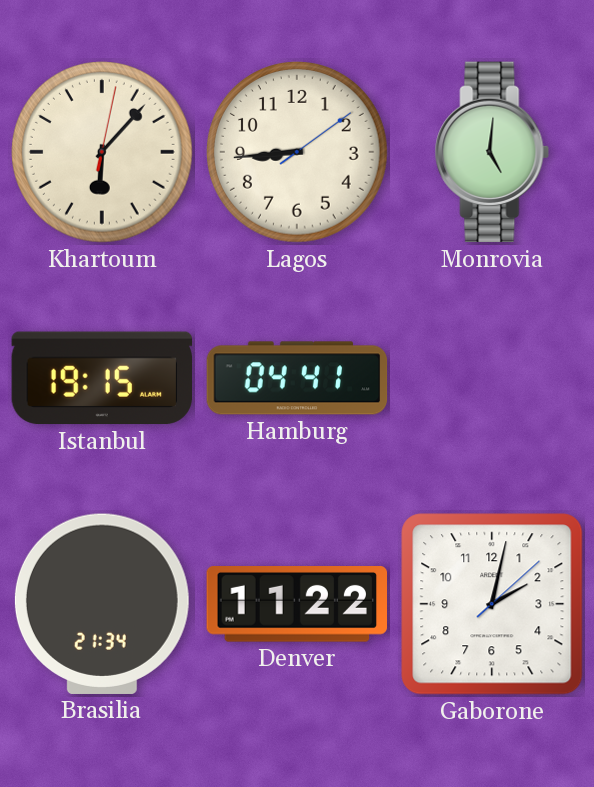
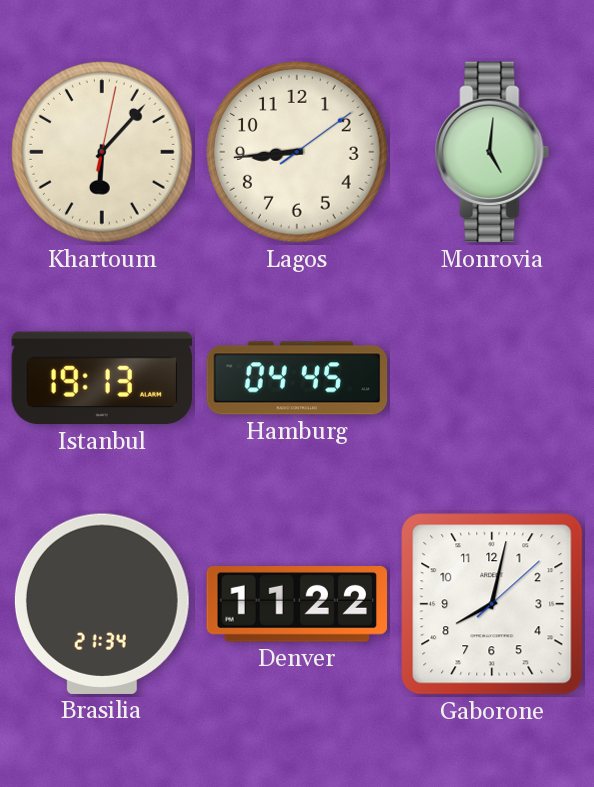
Istanbul: 19:15 -> 19:13
Hamburg: 04:41 -> 04:45
Gaborone: 2:02 -> 8:02
